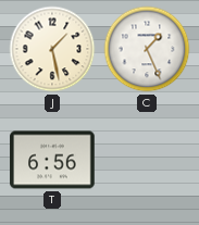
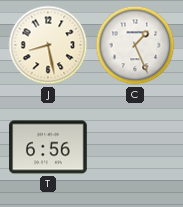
J: 1:28 -> 8:28
